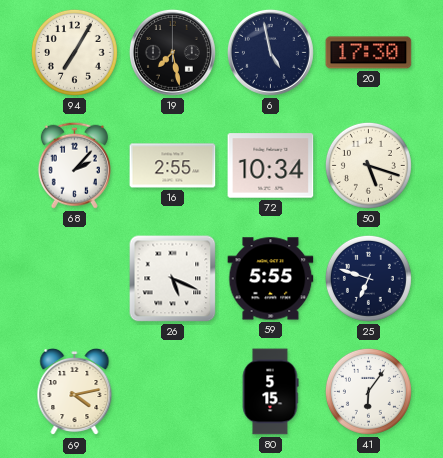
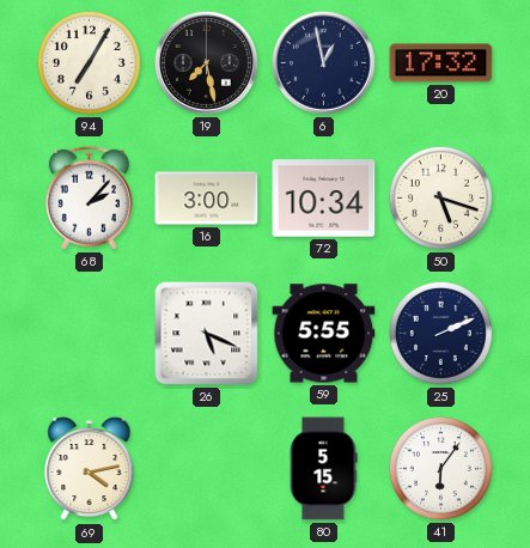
6: 4:58 -> 12:58
20: 17:30 -> 17:32
16: 2:55 -> 3:00
25: 6:48 -> 2:11
